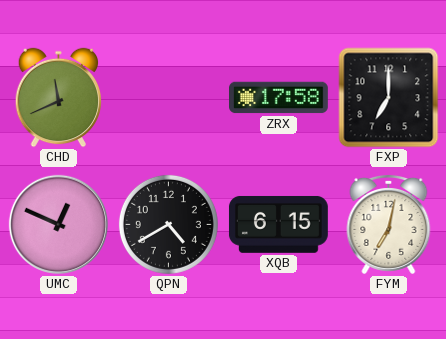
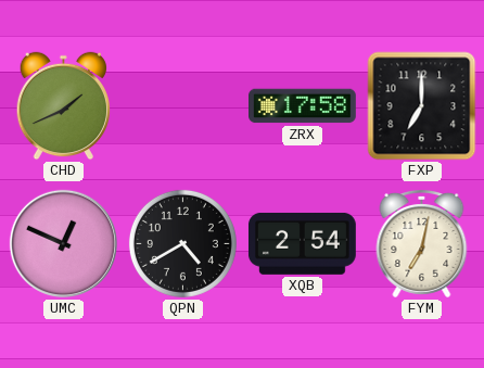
CHD: 11:41 -> 1:41
XQB: 6:15 -> 2:54
